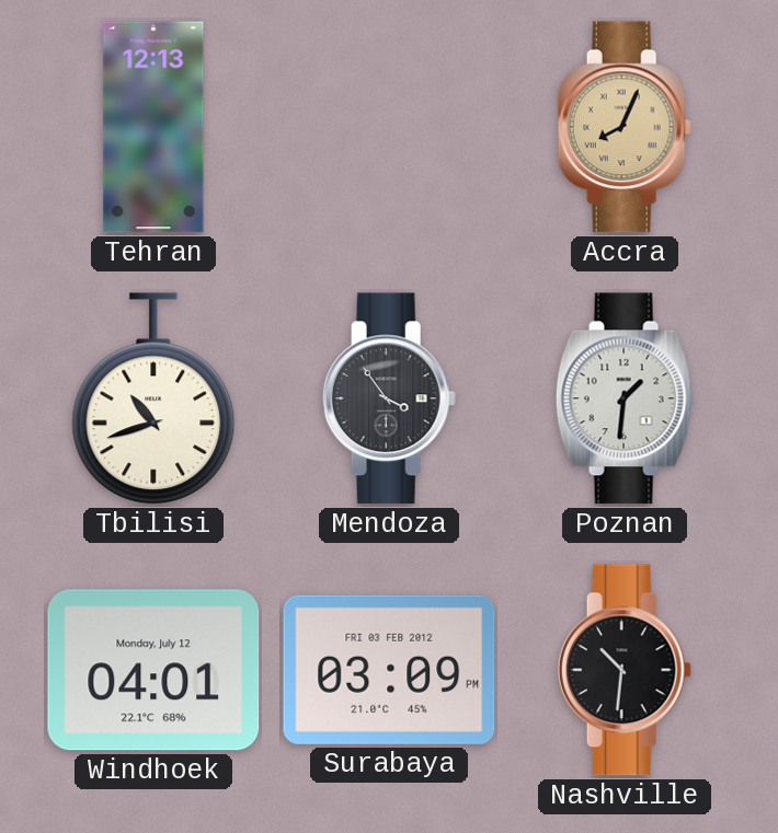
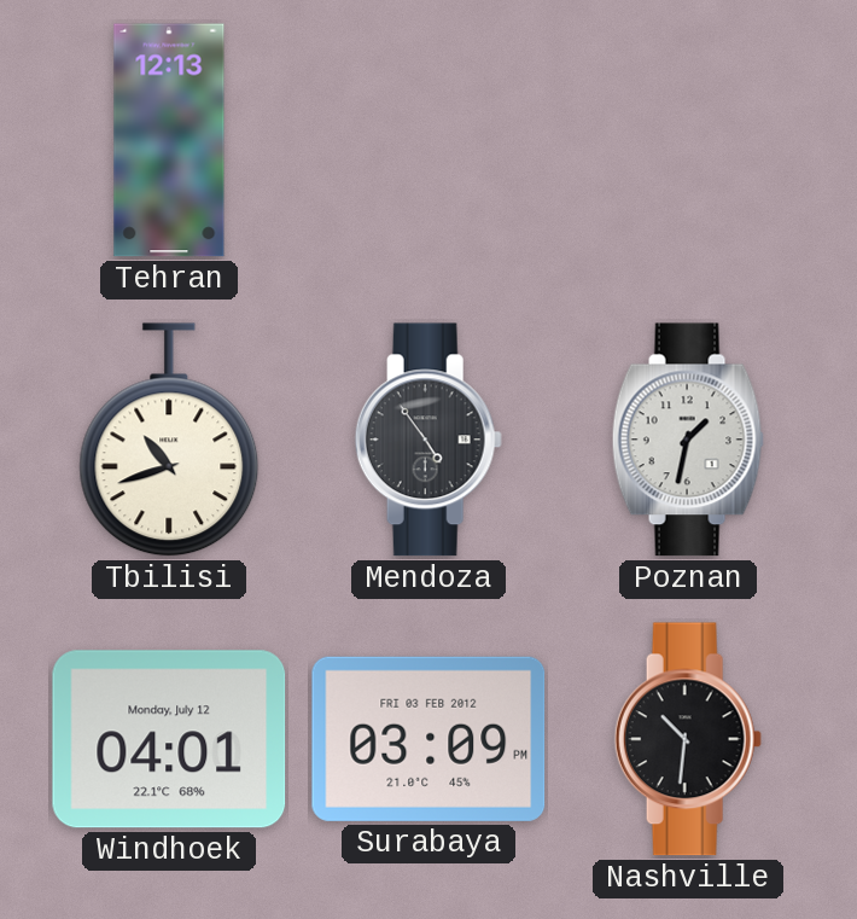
Accra: 8:04 -> none
Mendoza: 3:54 -> 4:54
Poznan: 1:31 -> 1:32
